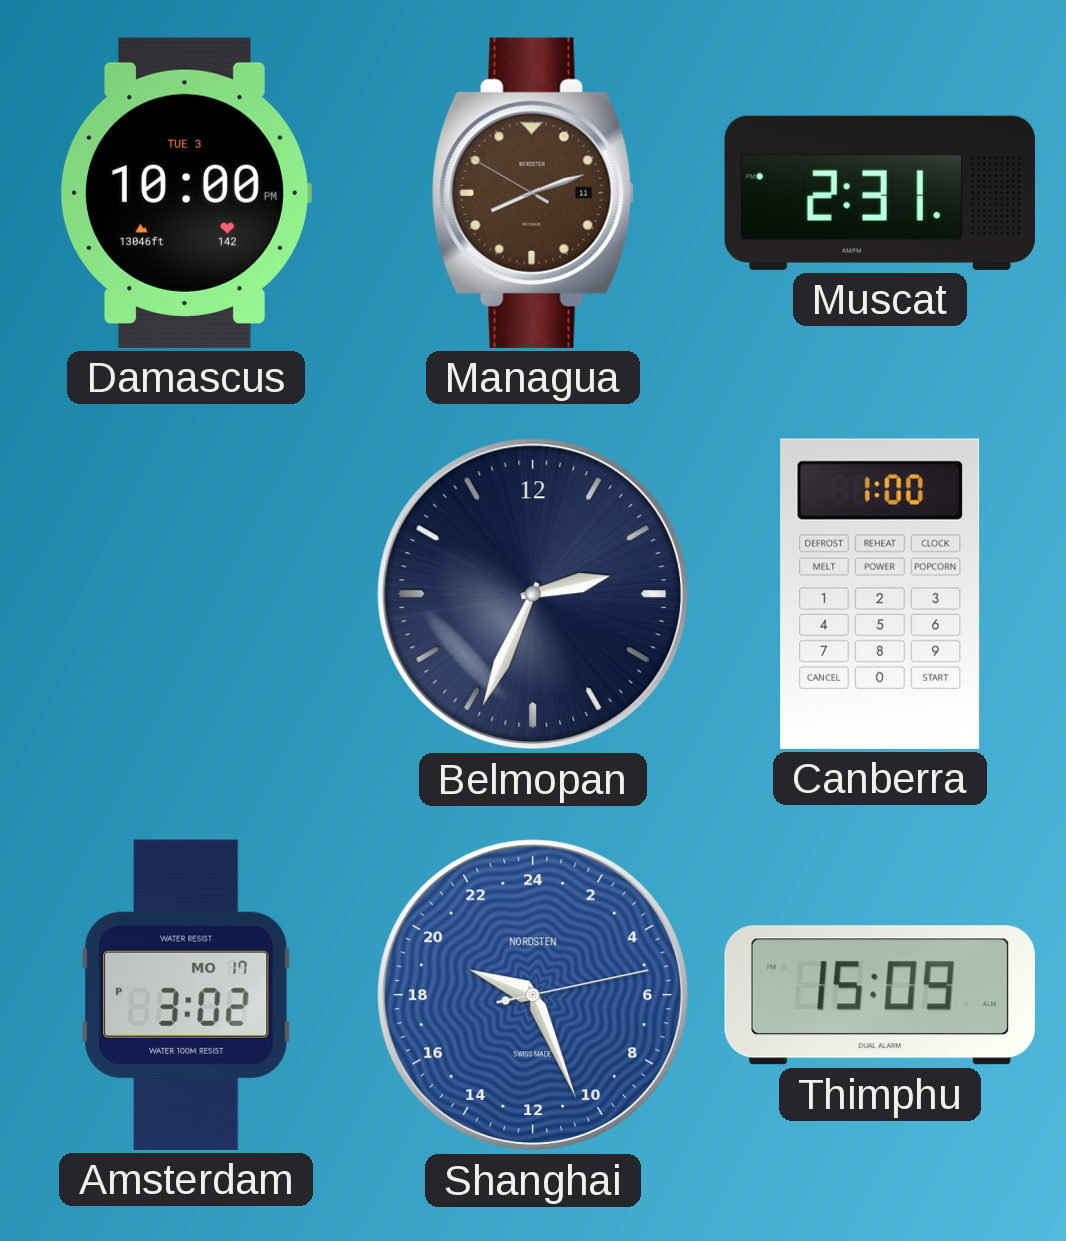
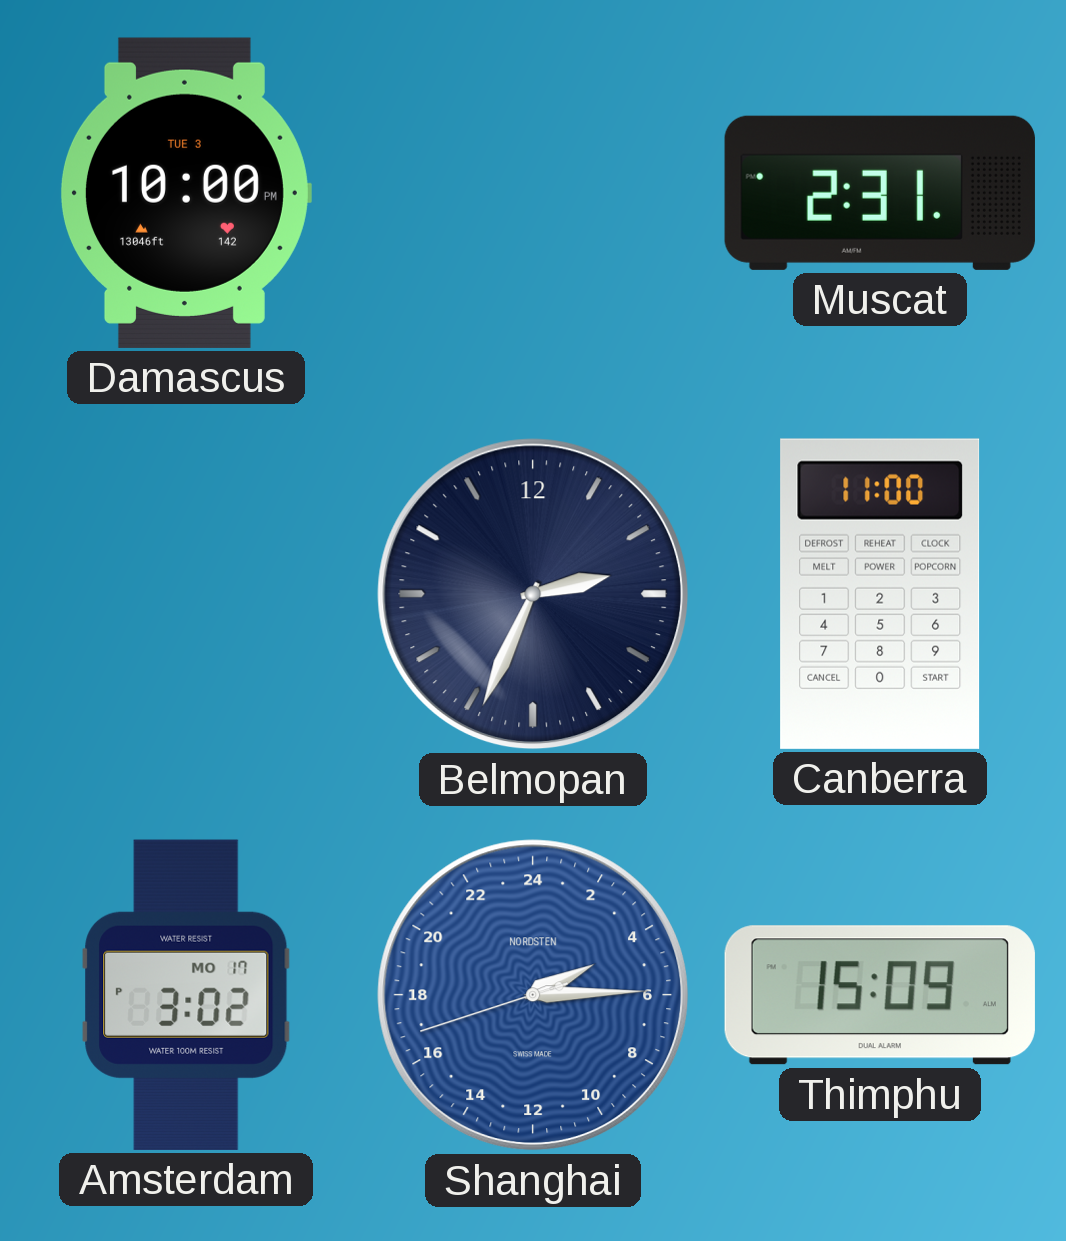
Managua: 8:11 -> none
Canberra: 1:00 -> 11:00
Shanghai: 19:26 -> 4:14
